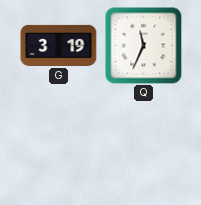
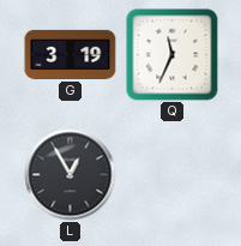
L: none -> 12:55
